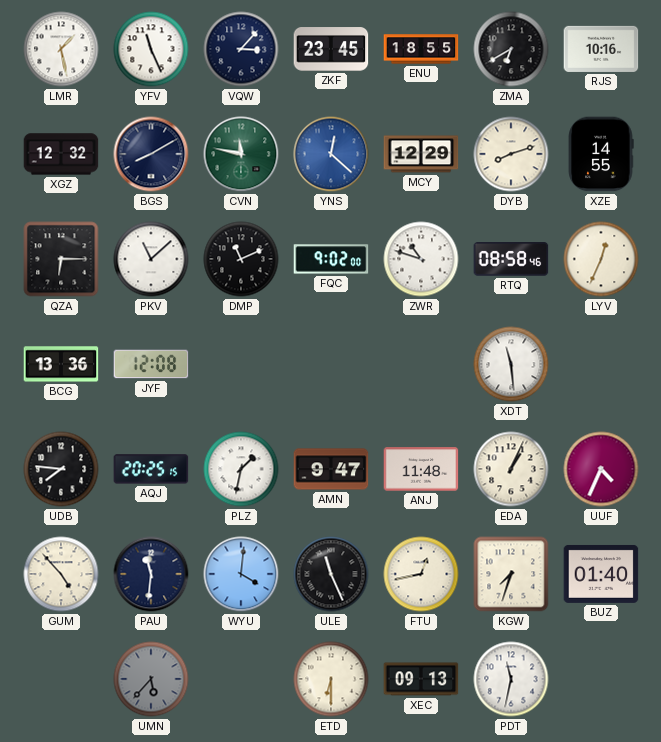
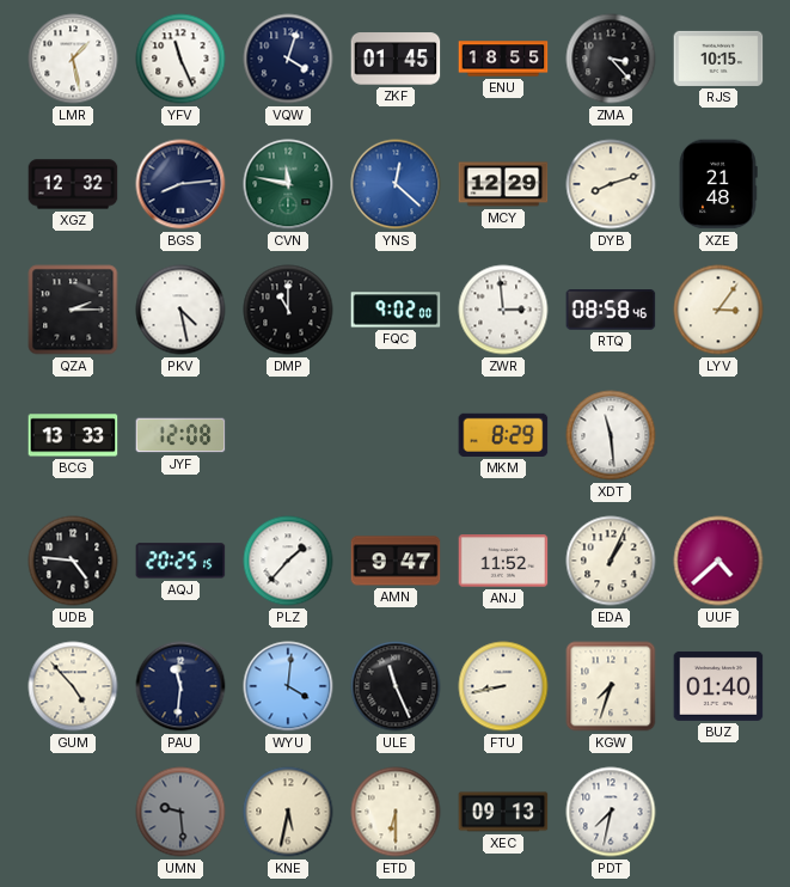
VQW: 3:07 -> 4:03
ZKF: 23:45 -> 01:45
ZMA: 6:40 -> 3:23
RJS: 10:16 -> 10:15
BGS: 8:10 -> 8:14
XZE: 14:55 -> 21:48
QZA: 6:15 -> 2:15
PKV: 11:08 -> 4:28
DMP: 11:11 -> 11:00
ZWR: 10:48 -> 2:59
LYV: 12:34 -> 3:06
BCG: 13:36 -> 13:33
MKM: none -> 8:29
UDB: 7:46 -> 4:46
PLZ: 1:32 -> 1:37
ANJ: 11:48 -> 11:52
UUF: 4:34 -> 4:38
FTU: 12:43 -> 8:43
UMN: 5:37 -> 9:29
KNE: none -> 5:32
PDT: 11:32 -> 7:32
